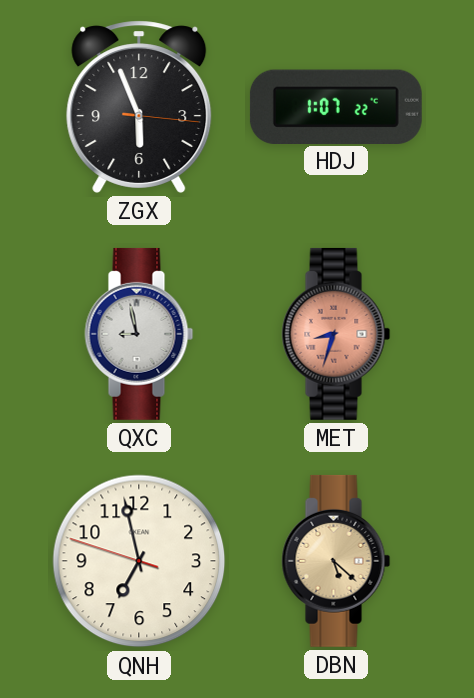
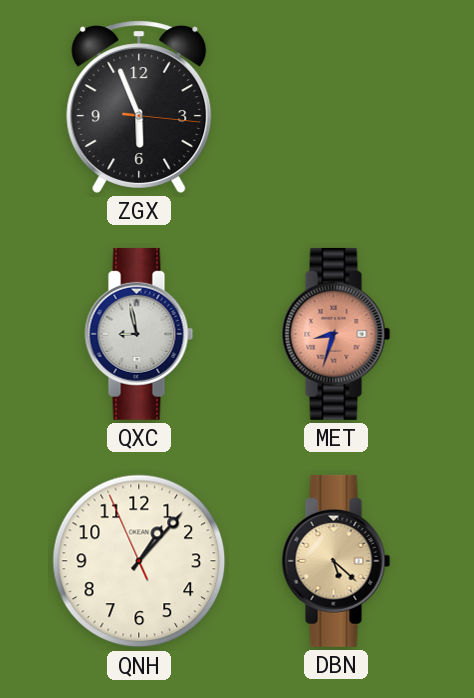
HDJ: 1:07 -> none
QNH: 6:57 -> 1:06
